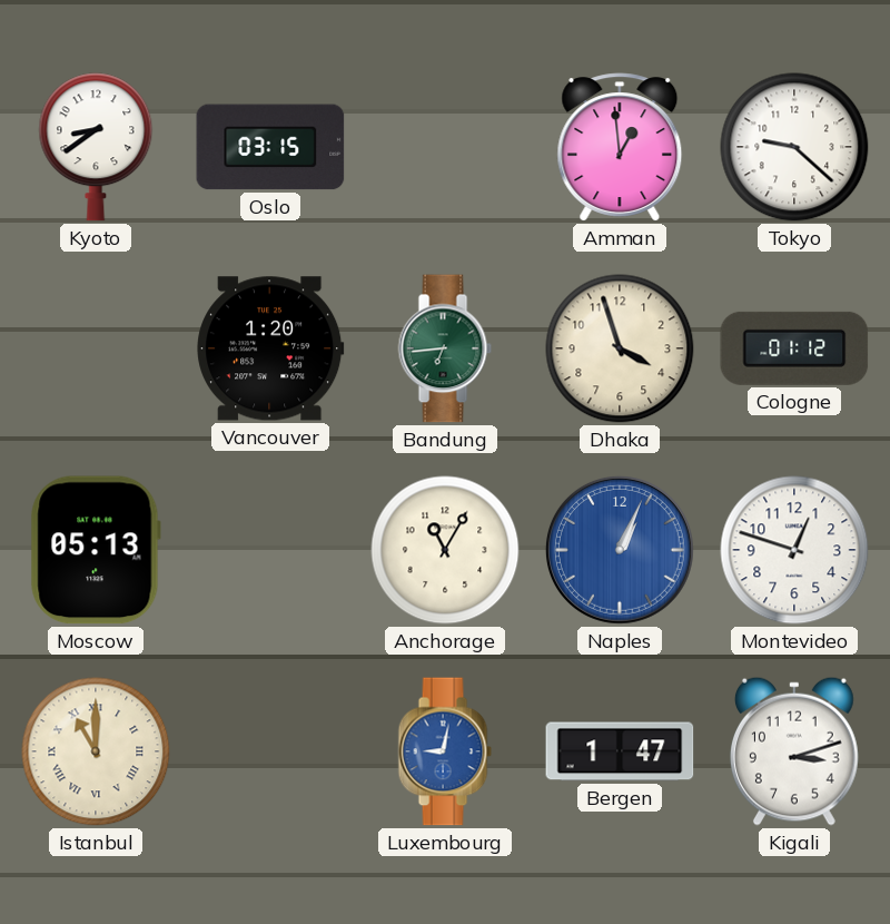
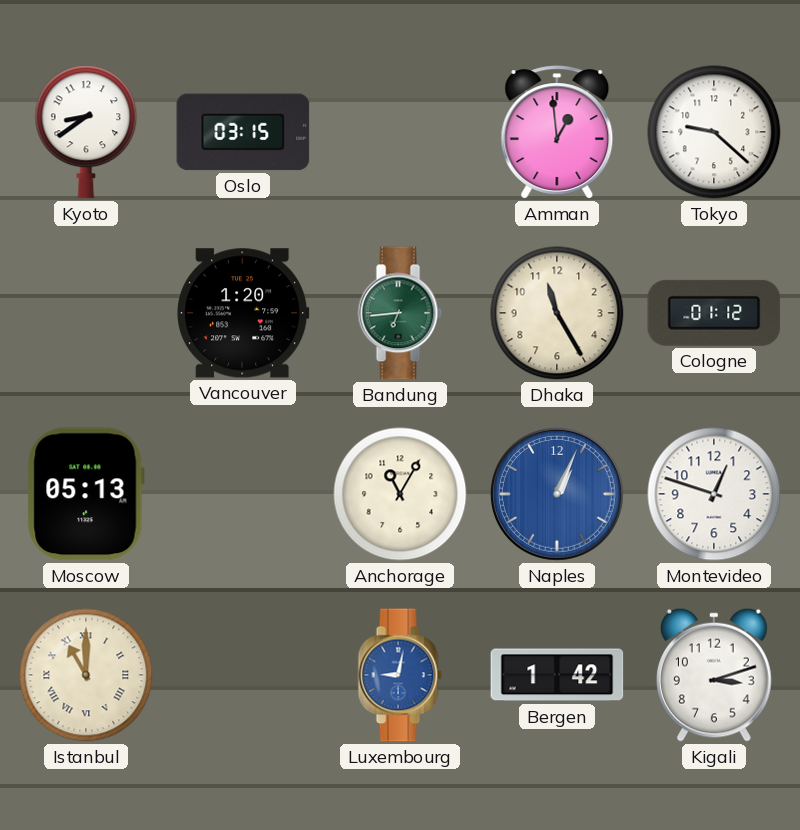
Dhaka: 3:57 -> 11:25
Bergen: 1:47 -> 1:42
